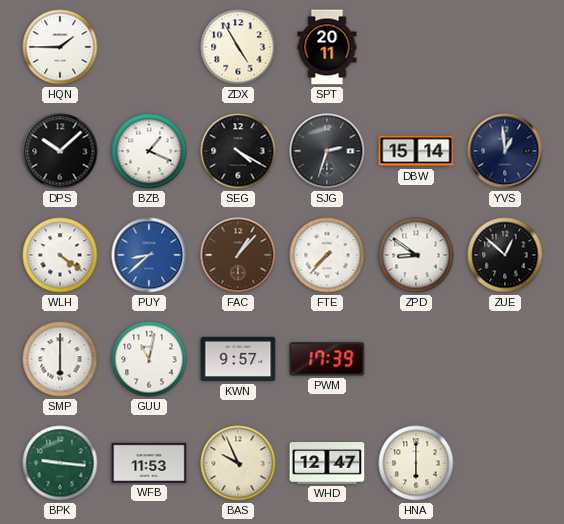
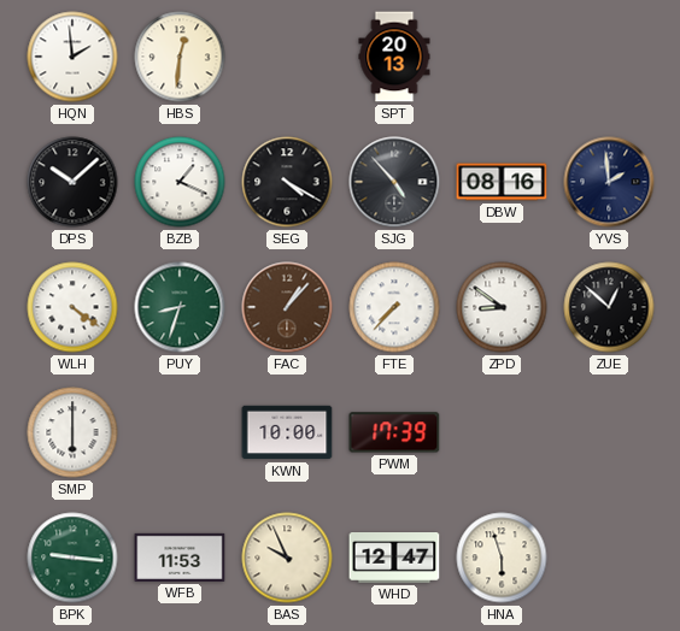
HQN: 1:45 -> 1:59
HBS: none -> 12:31
ZDX: 4:55 -> none
SPT: 20:11 -> 20:13
SJG: 2:33 -> 4:53
DBW: 15:14 -> 08:16
YVS: 12:59 -> 1:59
PUY: 8:38 -> 8:33
PUY dial: blue -> green
GUU: 11:02 -> none
KWN: 9:57 -> 10:00
HNA: 6:00 -> 5:57
